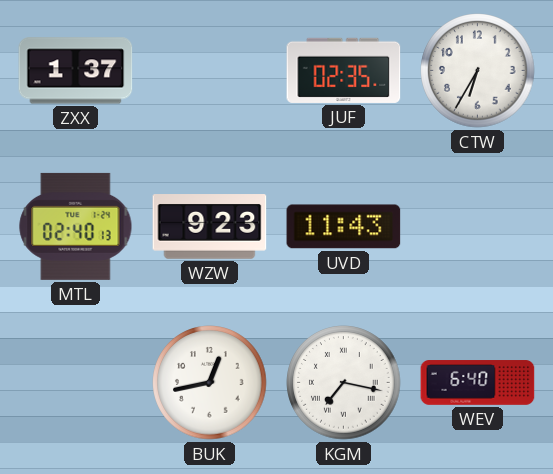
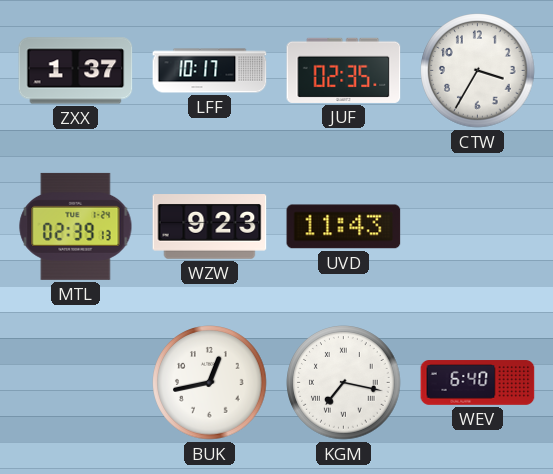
LFF: none -> 10:17
CTW: 6:35 -> 3:35
MTL: 02:40 -> 02:39
